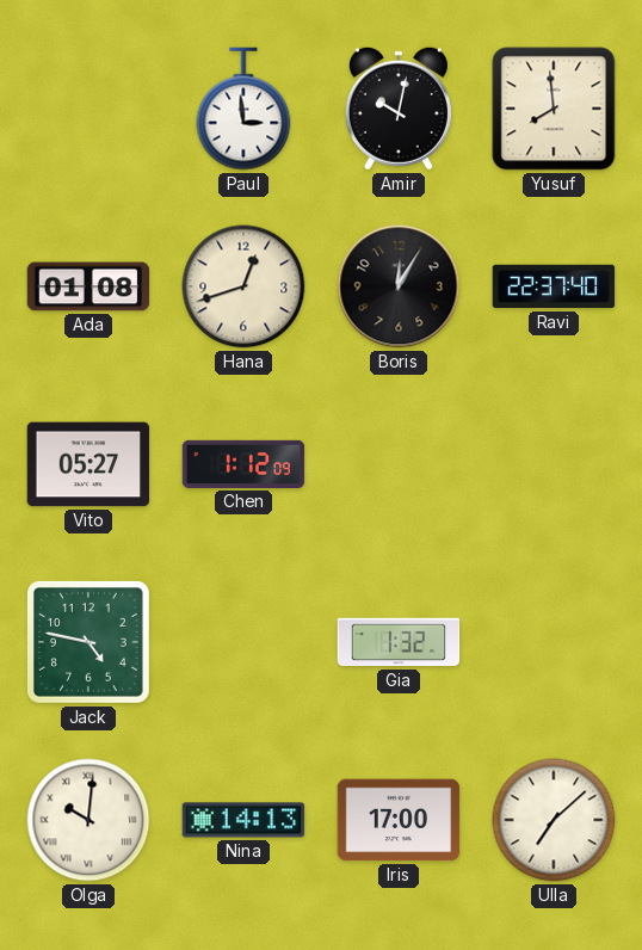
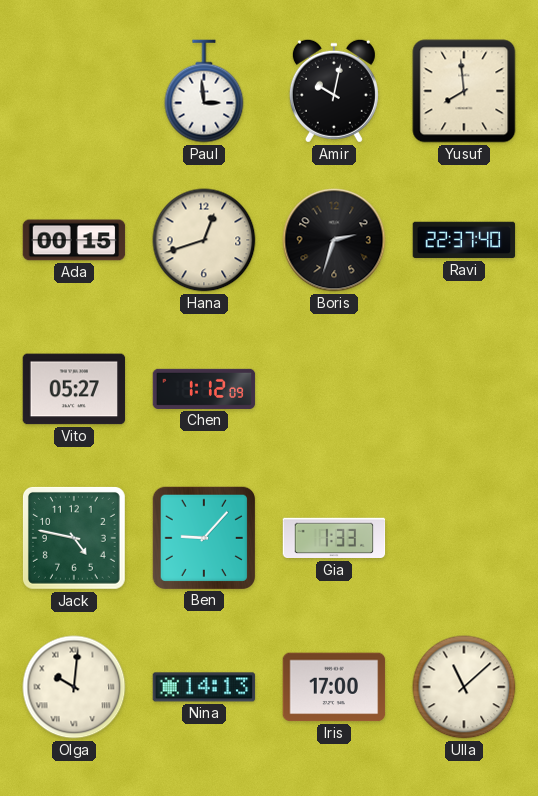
Ada: 01:08 -> 00:15
Boris: 12:05 -> 2:33
Ben: none -> 9:07
Gia: 1:32 -> 1:33
Ulla: 7:08 -> 11:08
